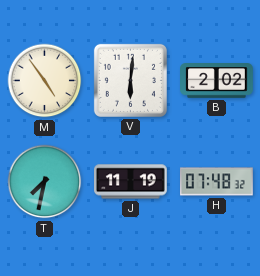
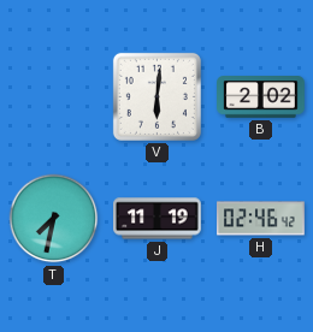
M: 4:54 -> none
H: 07:48 -> 02:46
